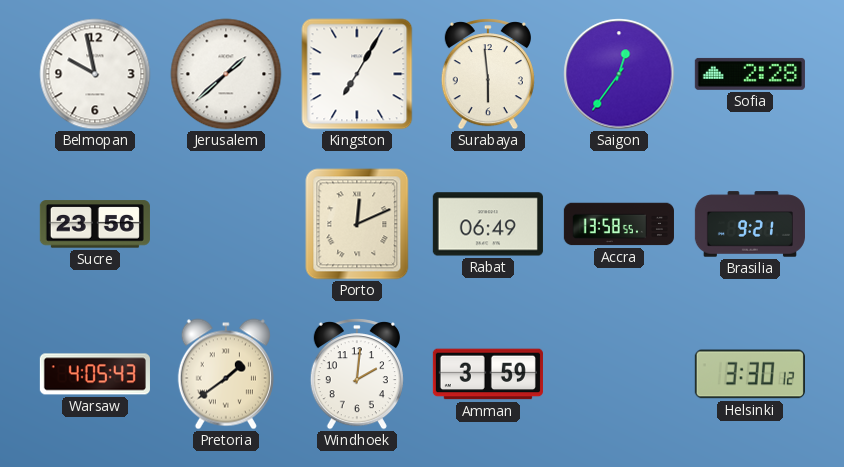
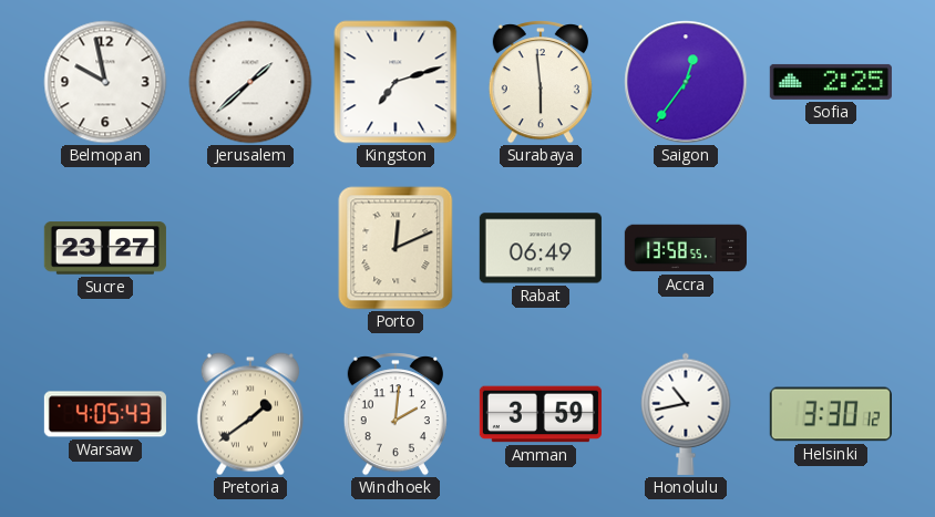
Kingston: 7:05 -> 7:12
Sofia: 2:28 -> 2:25
Sucre: 23:56 -> 23:27
Brasilia: 9:21 -> none
Honolulu: none -> 10:43
